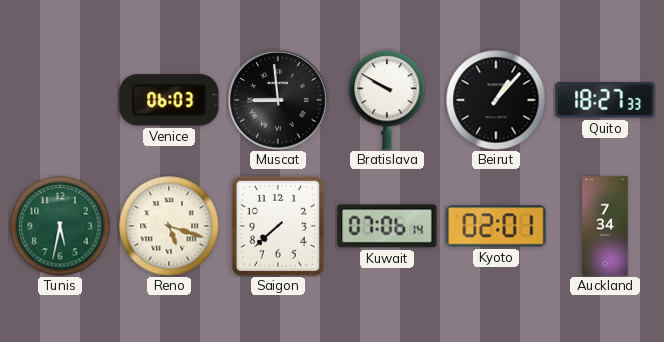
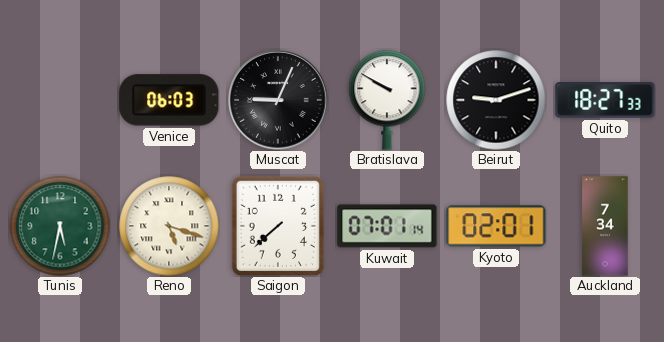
Muscat: 8:59 -> 9:04
Beirut: 1:07 -> 9:12
Kuwait: 07:06 -> 07:01
